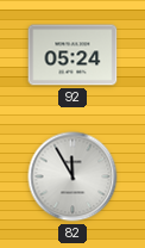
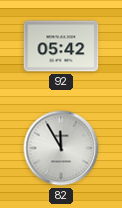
92: 05:24 -> 05:42
